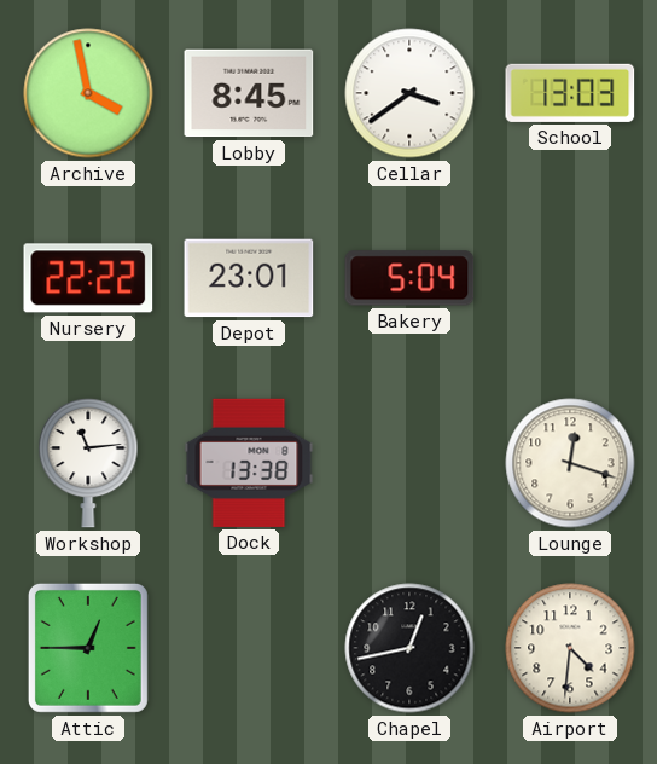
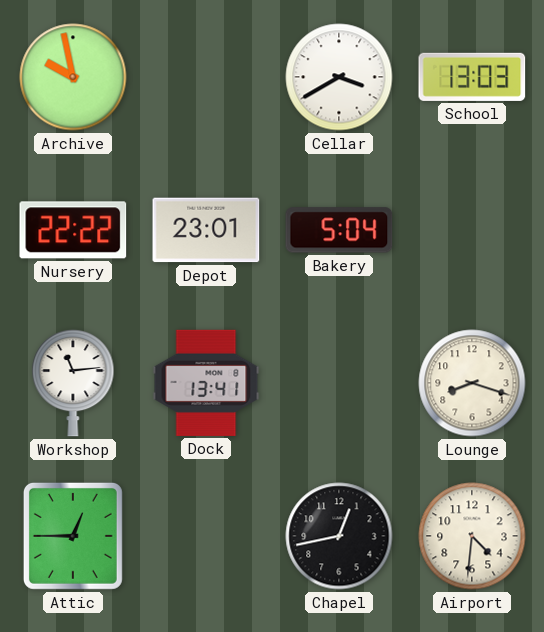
Archive: 3:58 -> 9:58
Lobby: 8:45 -> none
Cellar: 3:39 -> 3:40
Dock: 13:38 -> 13:41
Lounge: 12:18 -> 8:18
